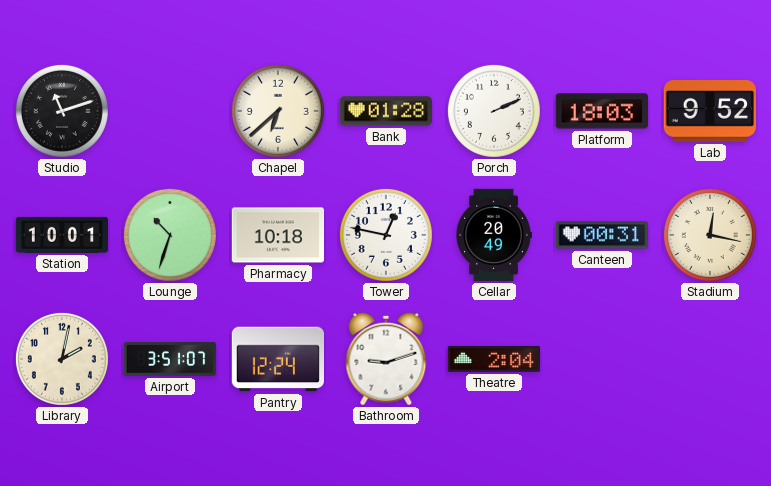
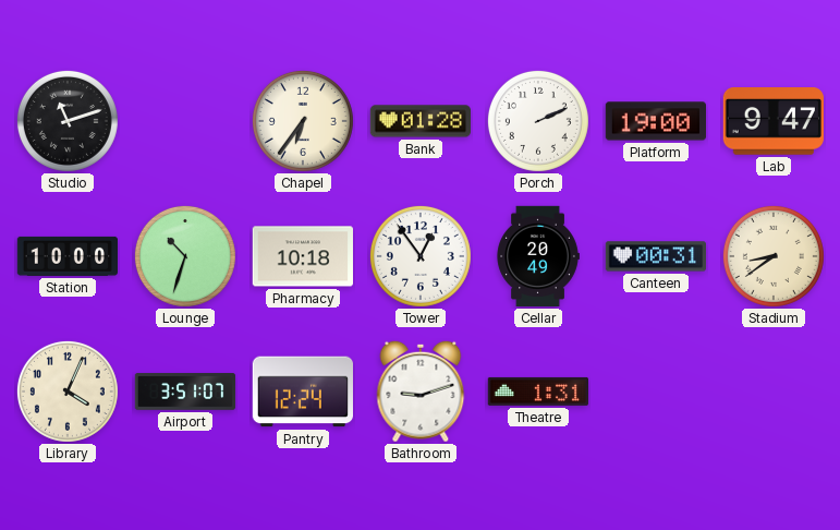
Chapel: 6:38 -> 6:36
Platform: 18:03 -> 19:00
Lab: 9:52 -> 9:47
Station: 10:01 -> 10:00
Tower: 12:47 -> 12:54
Stadium: 12:17 -> 8:39
Library: 2:02 -> 4:04
Theatre: 2:04 -> 1:31
